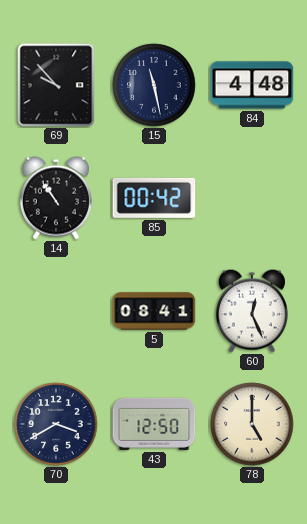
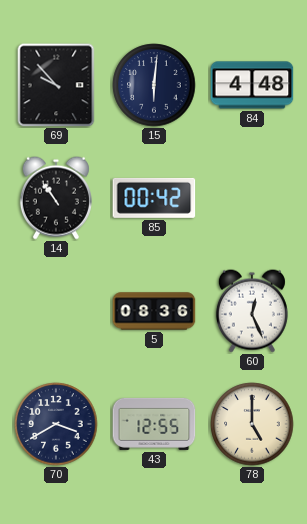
15: 11:28 -> 6:01
5: 08:41 -> 08:36
43: 12:50 -> 12:55
